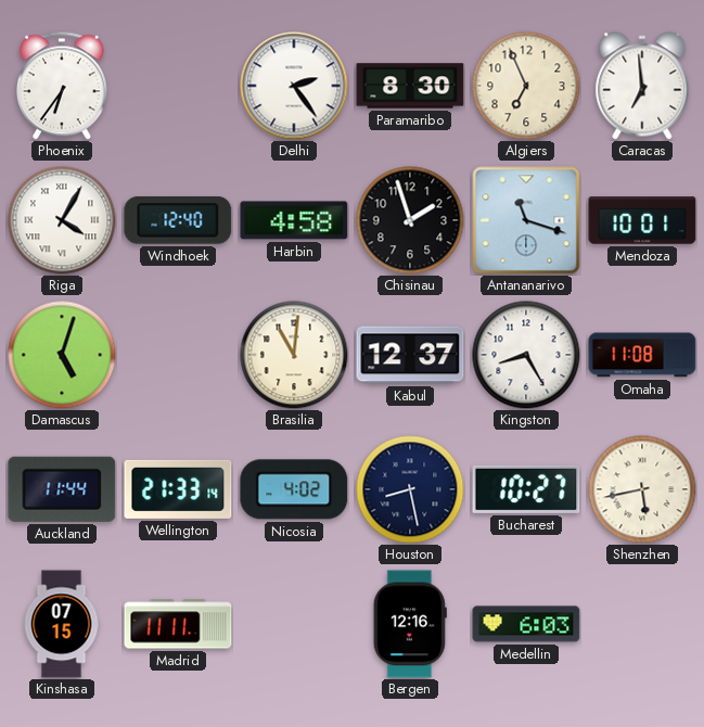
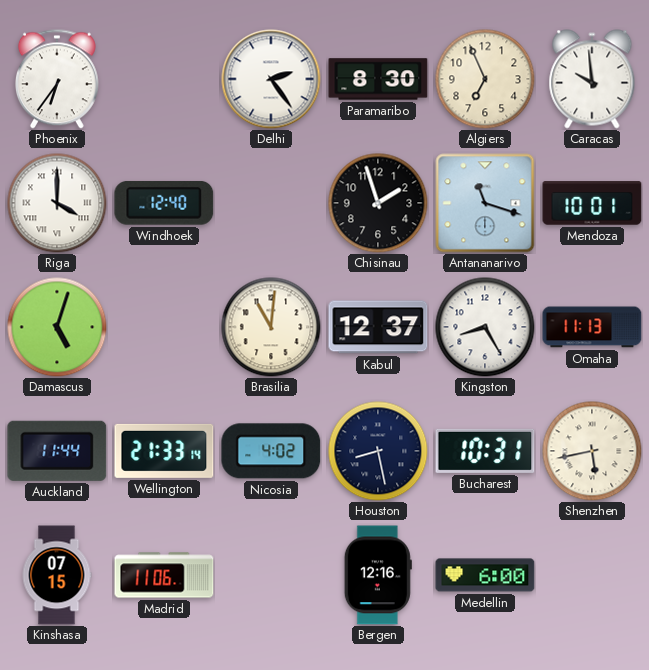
Caracas: 6:59 -> 9:59
Riga: 4:05 -> 4:00
Harbin: 4:58 -> none
Omaha: 11:08 -> 11:13
Bucharest: 10:27 -> 10:31
Madrid: 11:11 -> 11:06
Medellin: 6:03 -> 6:00
